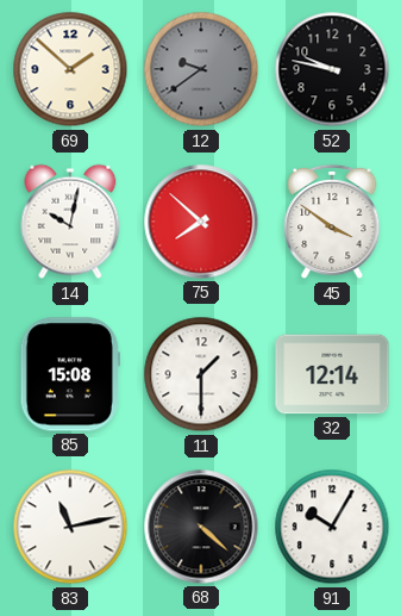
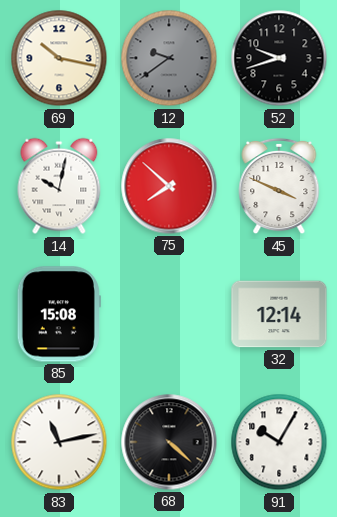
69: 1:52 -> 10:17
52: 9:47 -> 9:42
45: 3:51 -> 3:49
11: 1:30 -> none
